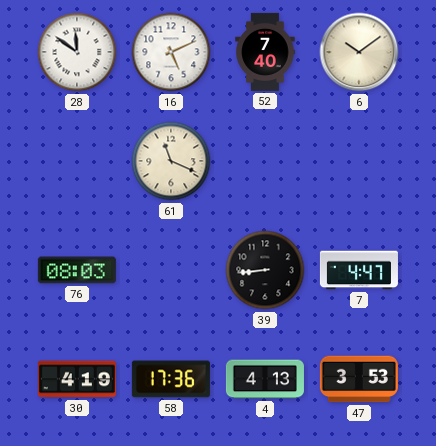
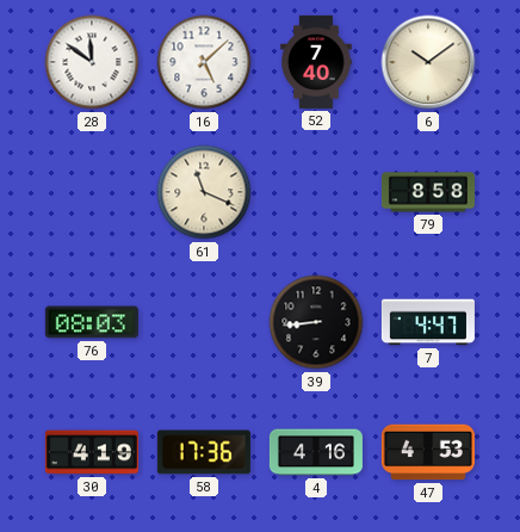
16: 5:11 -> 5:08
79: none -> 8:58
4: 4:13 -> 4:16
47: 3:53 -> 4:53
